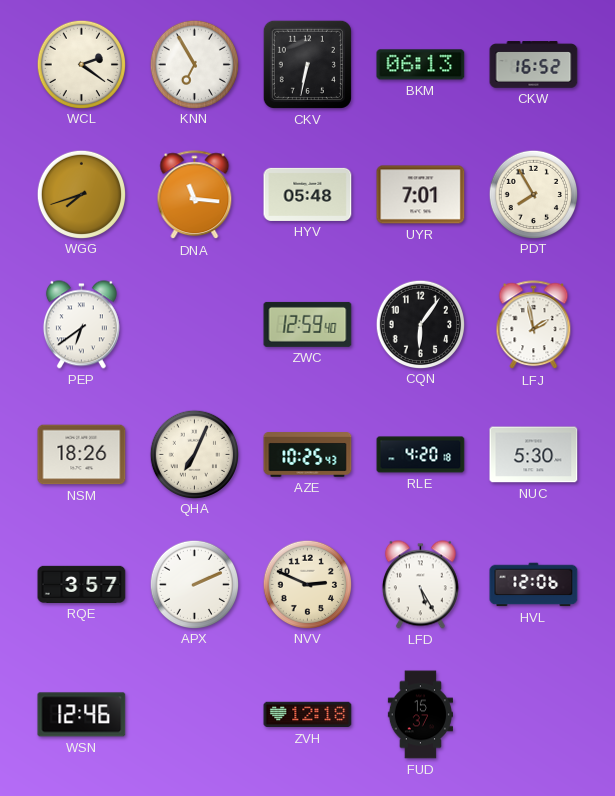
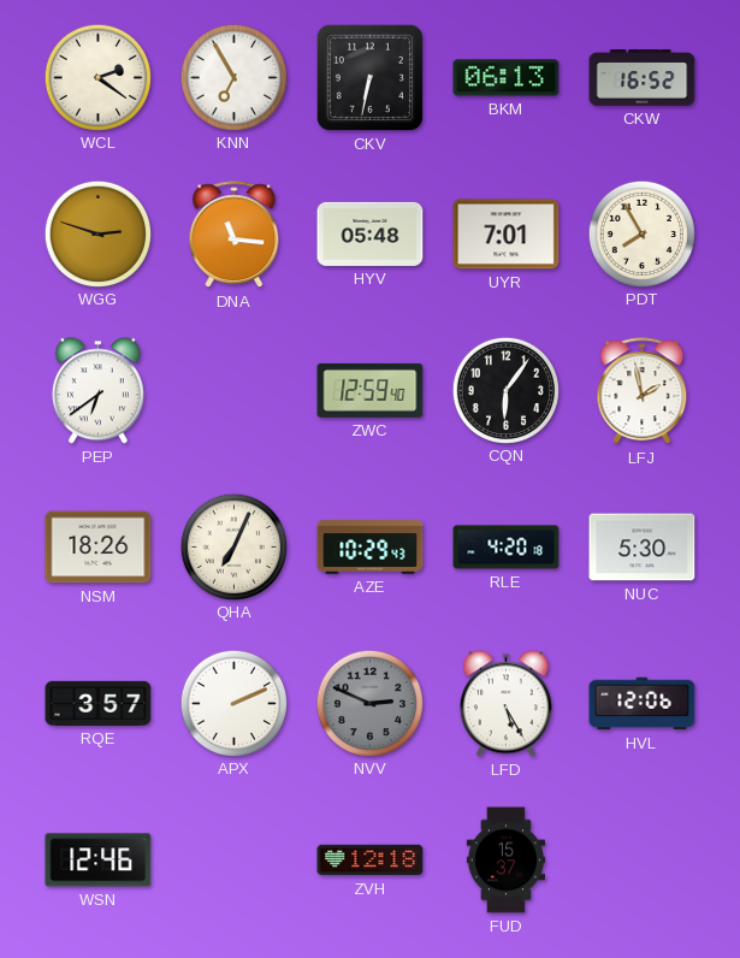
WGG: 7:42 -> 2:48
AZE: 10:25 -> 10:29
NVV dial: cream -> grey
